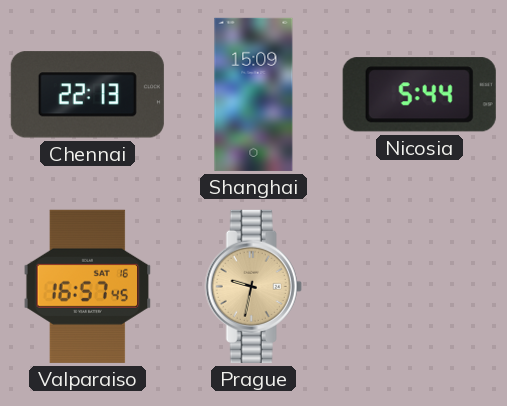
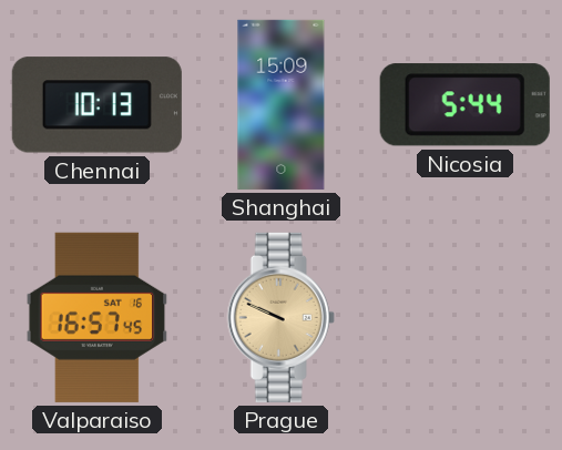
Chennai: 22:13 -> 10:13
Prague: 9:32 -> 9:49
